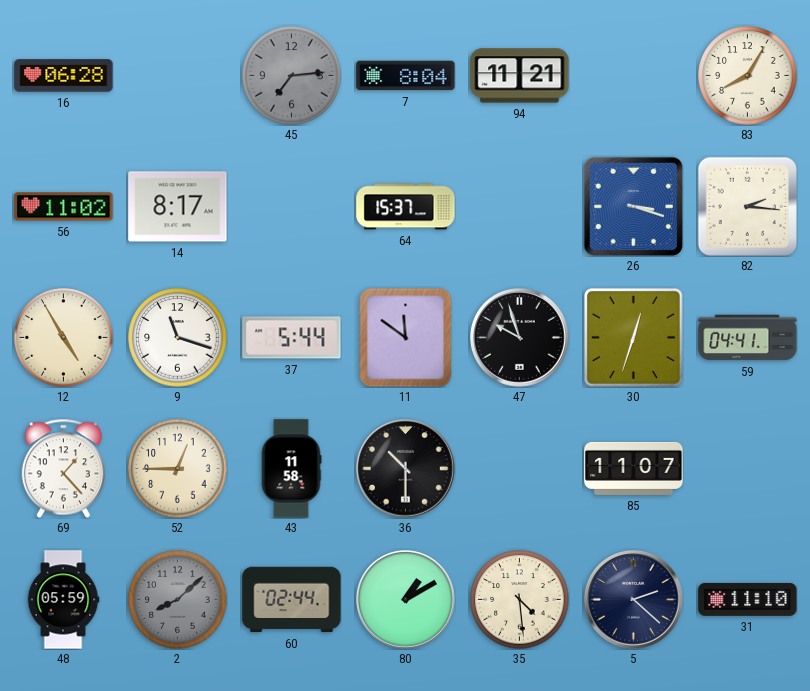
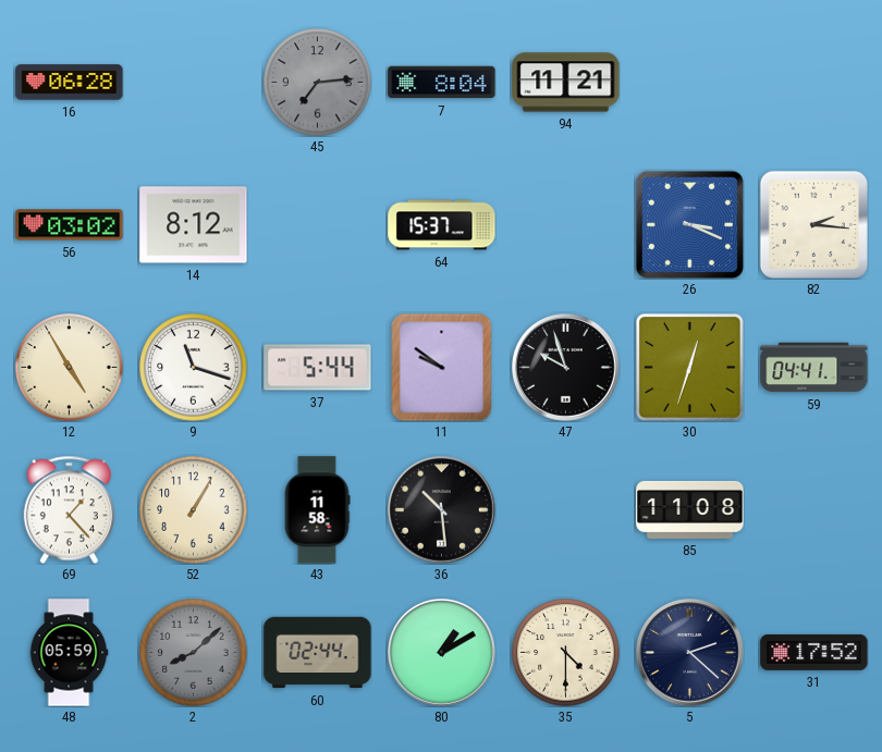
83: 8:05 -> none
56: 11:02 -> 03:02
14: 8:17 -> 8:12
26: 3:18 -> 3:19
11: 11:51 -> 9:51
52: 12:45 -> 1:05
36: 10:30 -> 10:29
85: 11:07 -> 11:08
35: 4:29 -> 4:30
31: 11:10 -> 17:52
